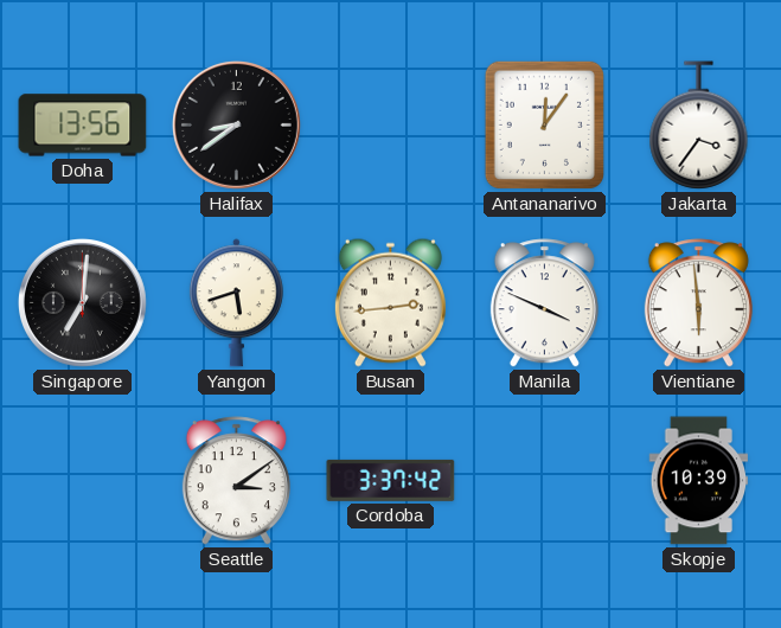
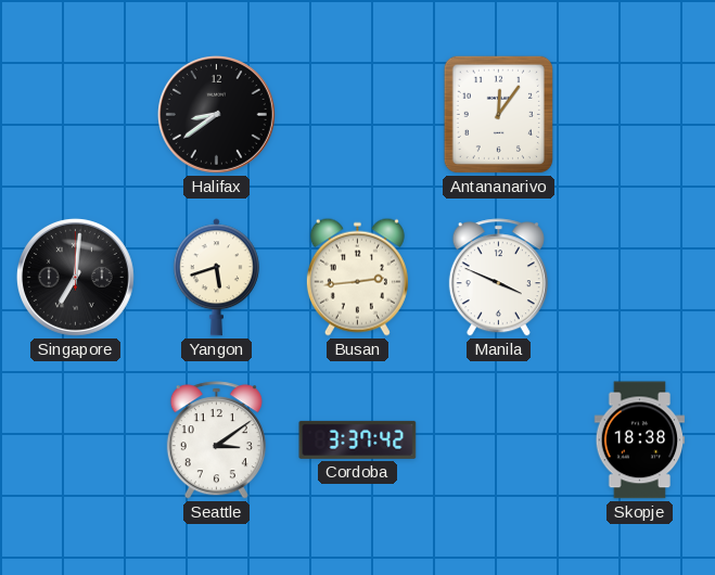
Doha: 13:56 -> none
Jakarta: 3:36 -> none
Vientiane: 5:59 -> none
Skopje: 10:39 -> 18:38
